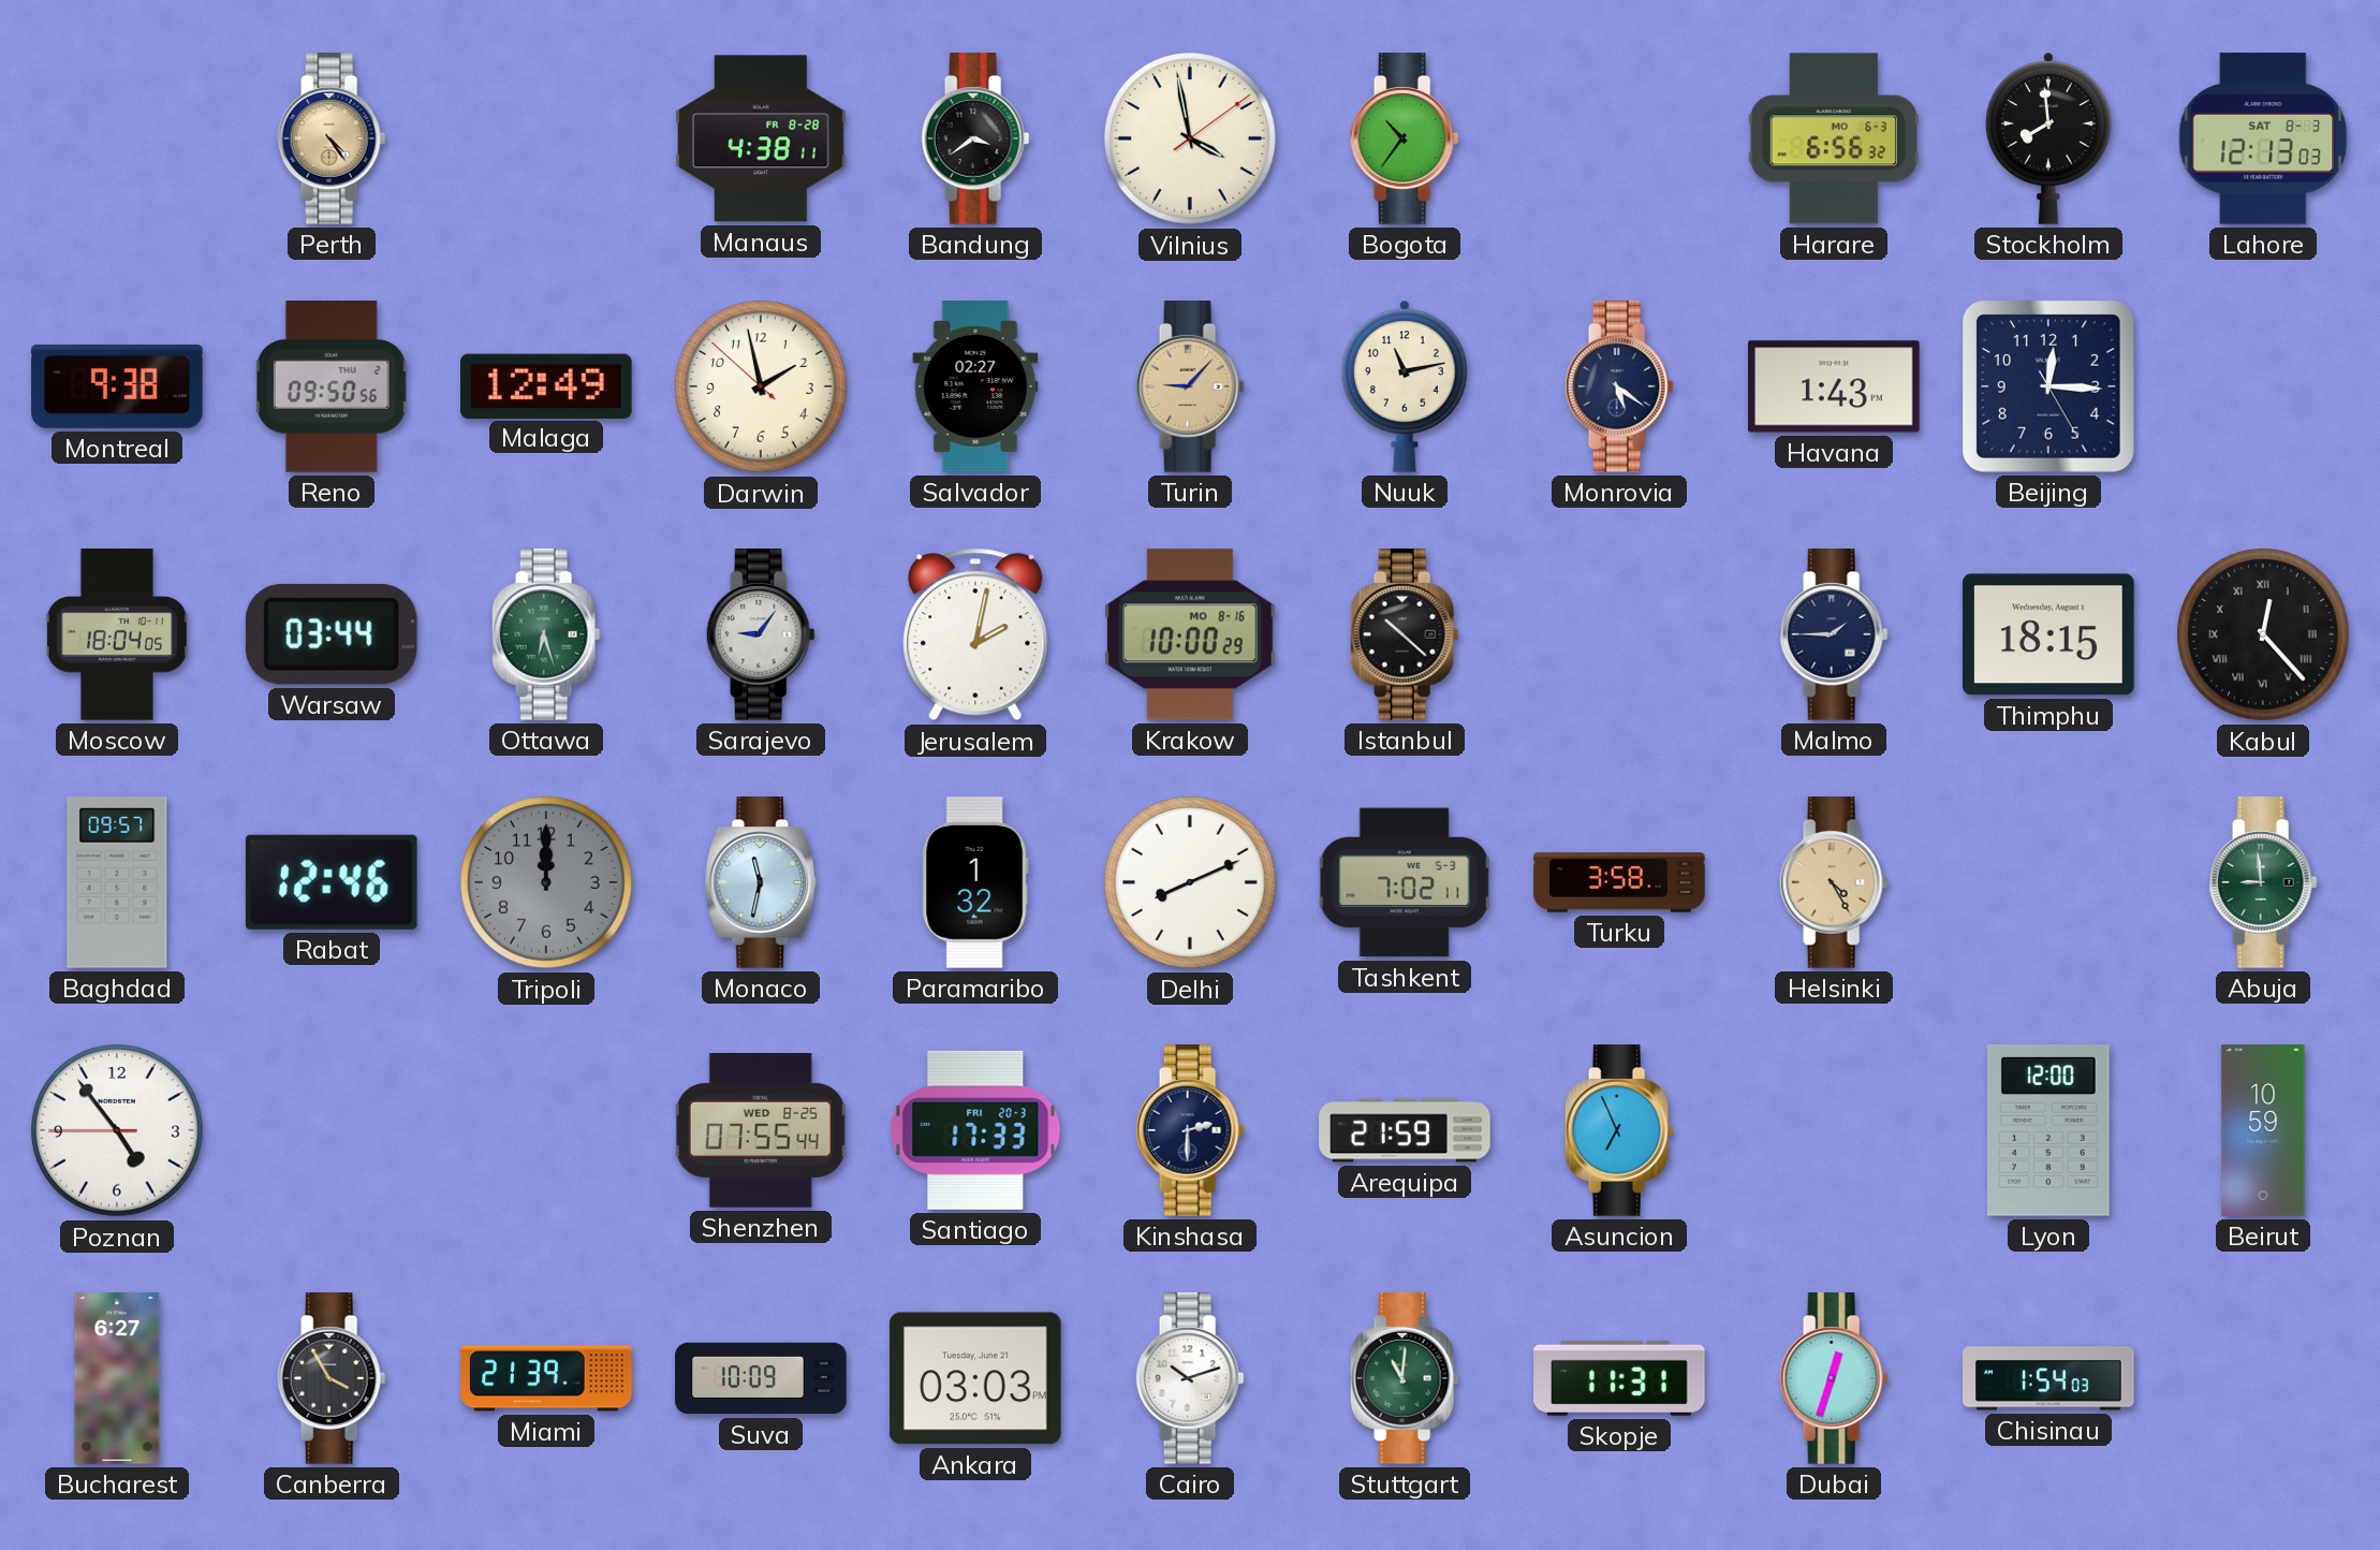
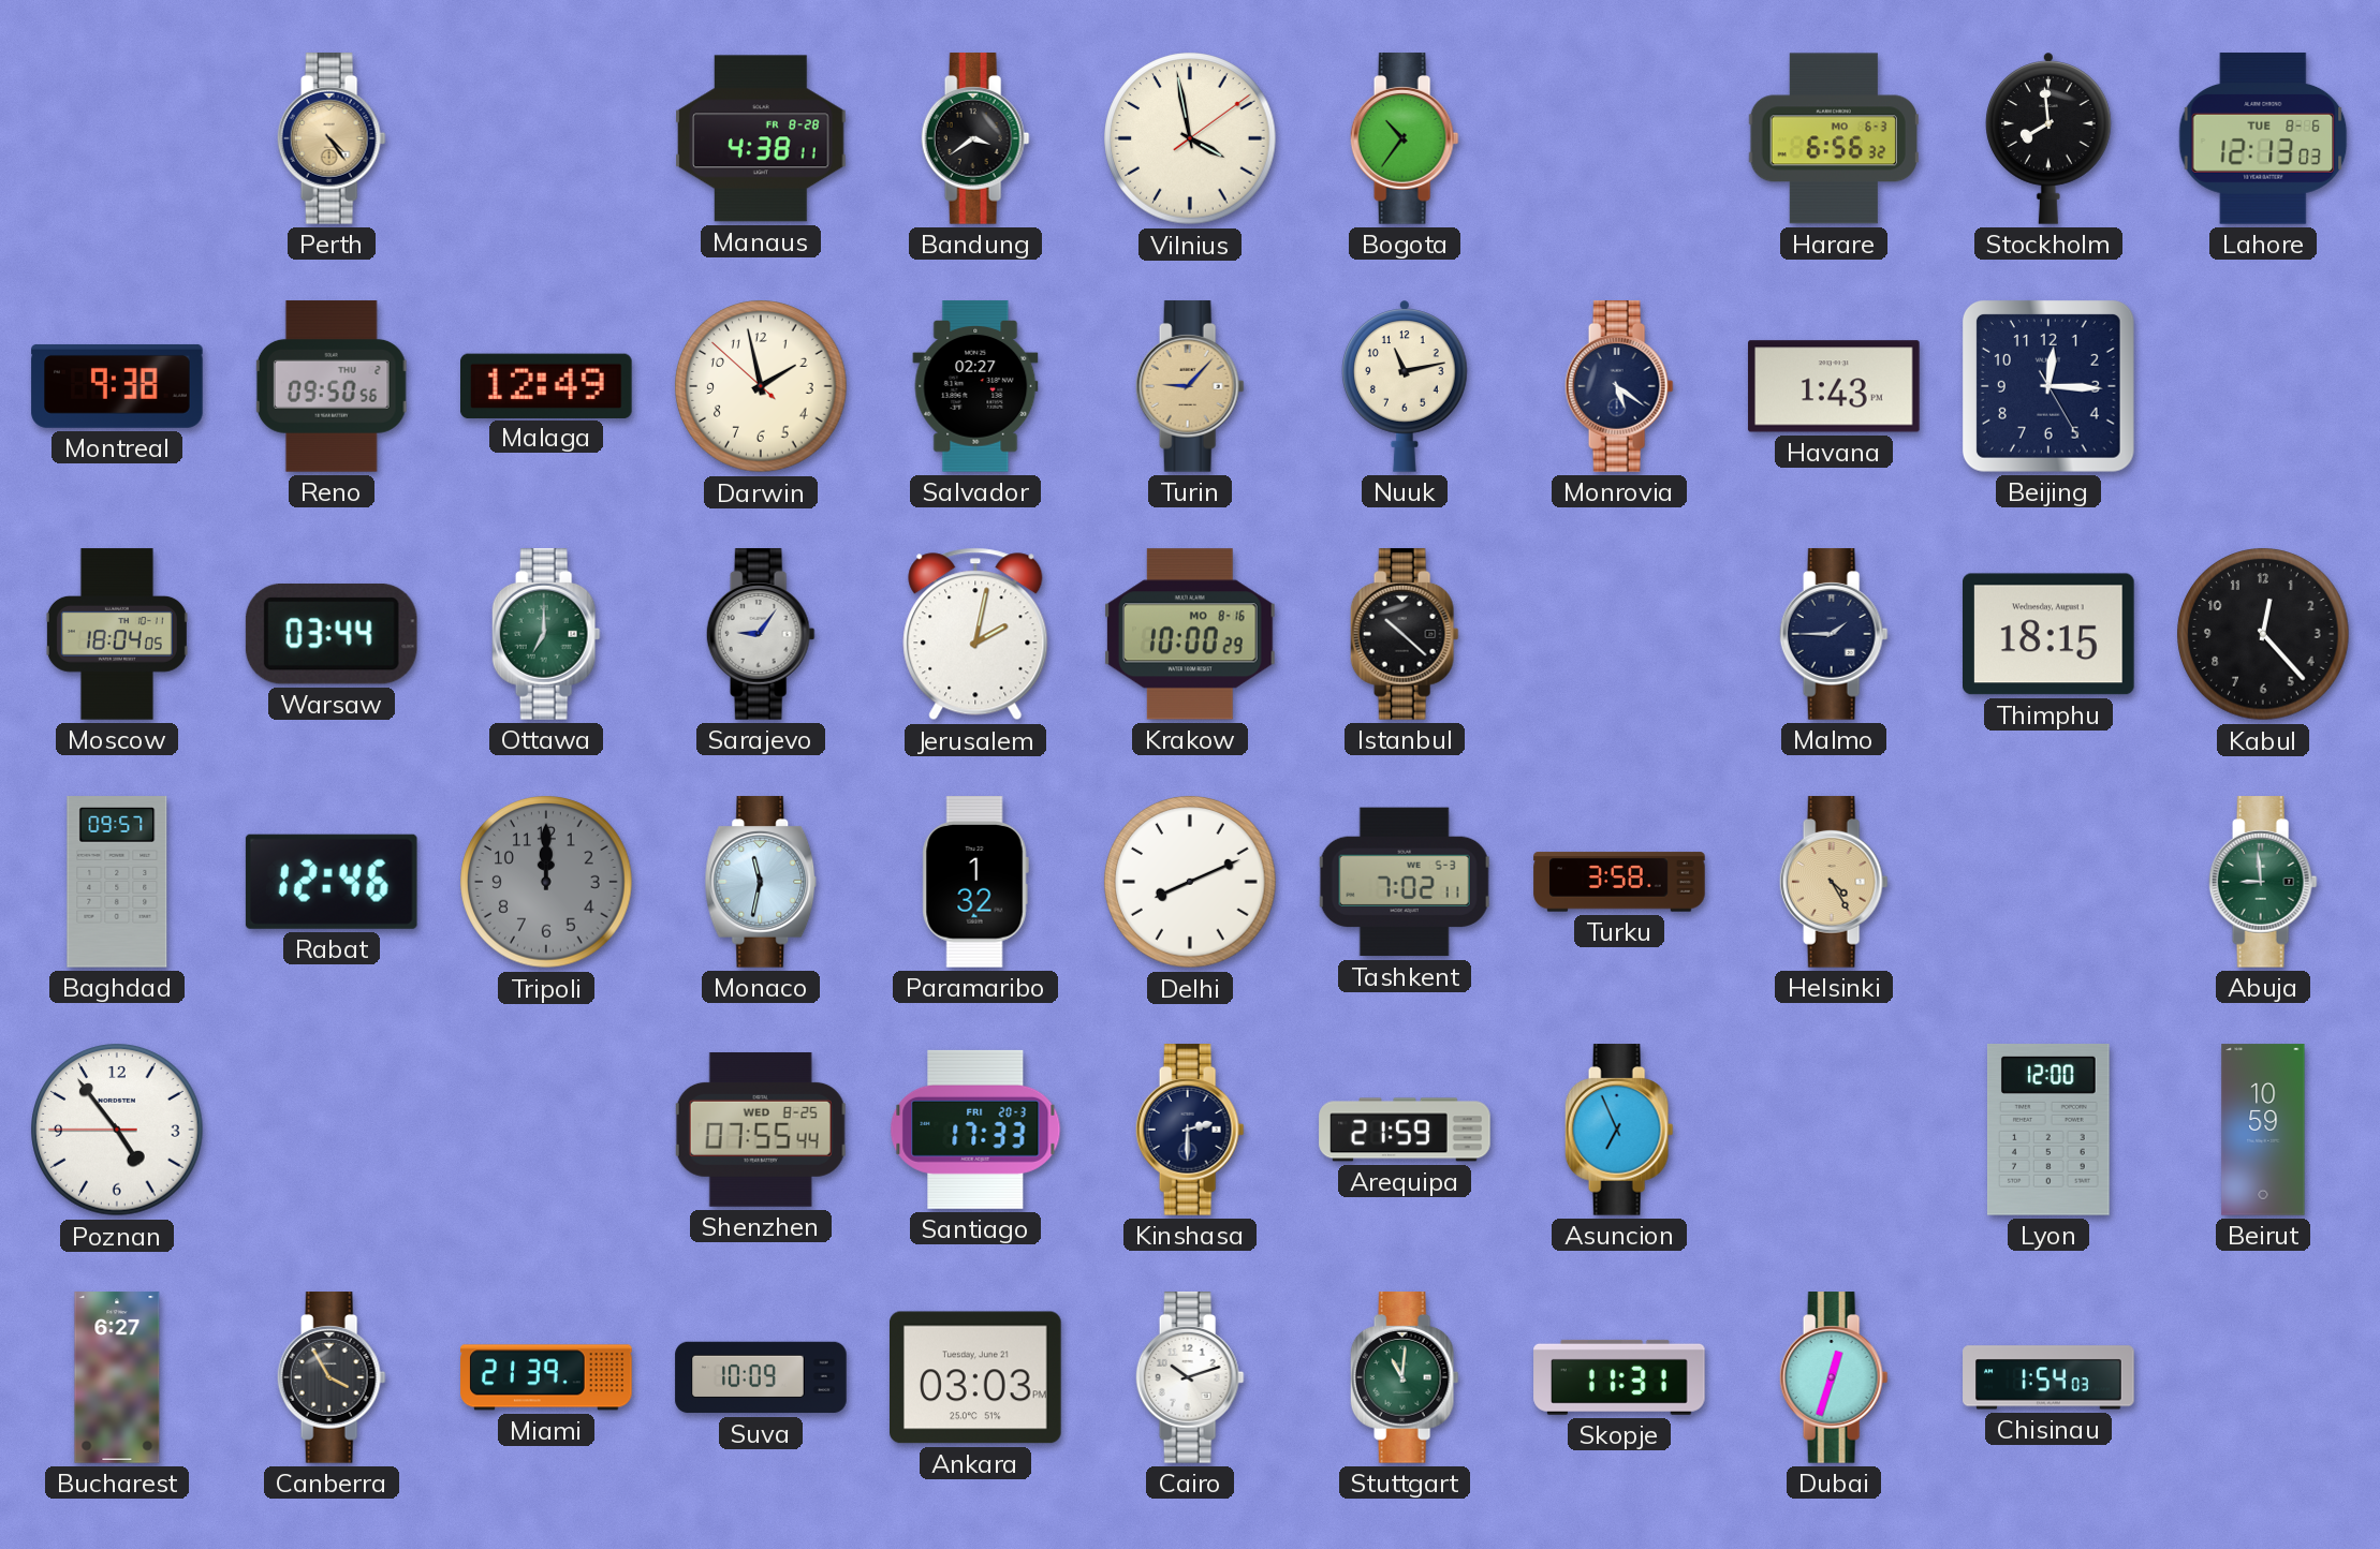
Lahore date: SAT 8-3 -> TUE 8-6
Ottawa: 6:27 -> 7:00
Kabul numerals: Roman -> Arabic
